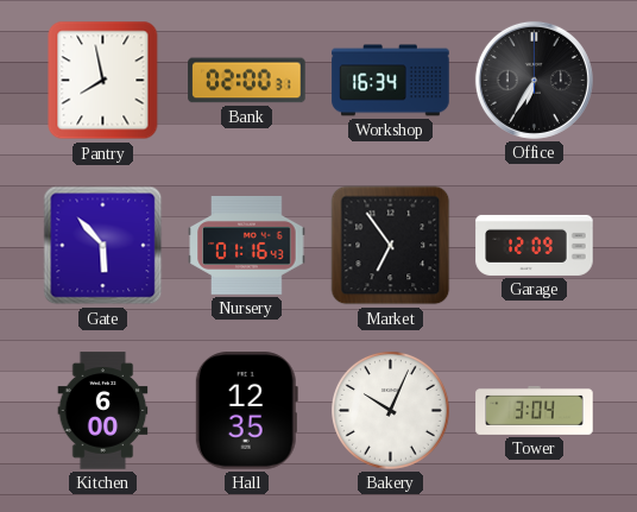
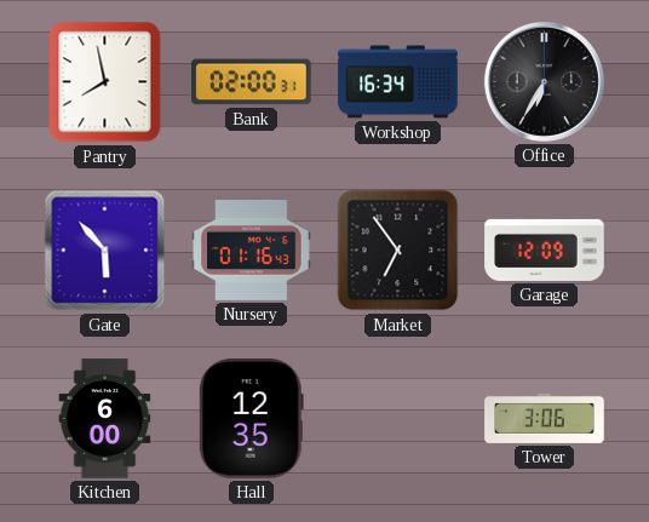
Bakery: 10:04 -> none
Tower: 3:04 -> 3:06
